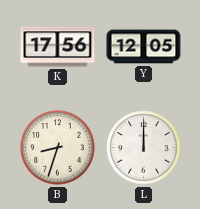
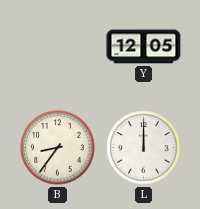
K: 17:56 -> none
B: 8:33 -> 8:36
